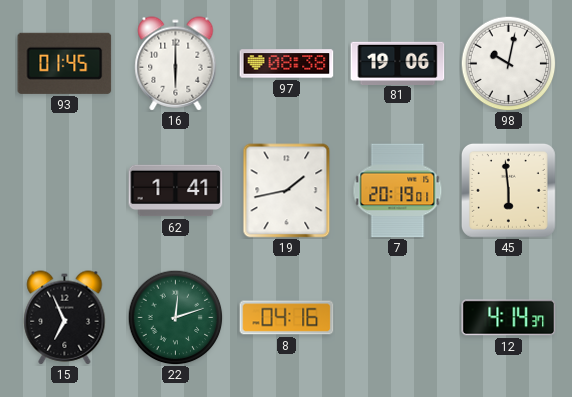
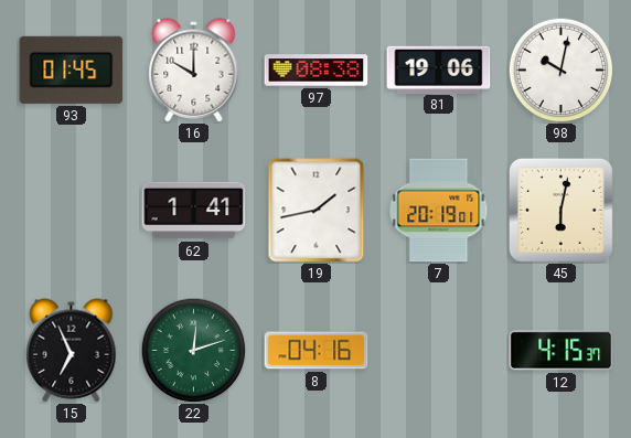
16: 6:00 -> 10:00
45: 5:59 -> 6:02
12: 4:14 -> 4:15
